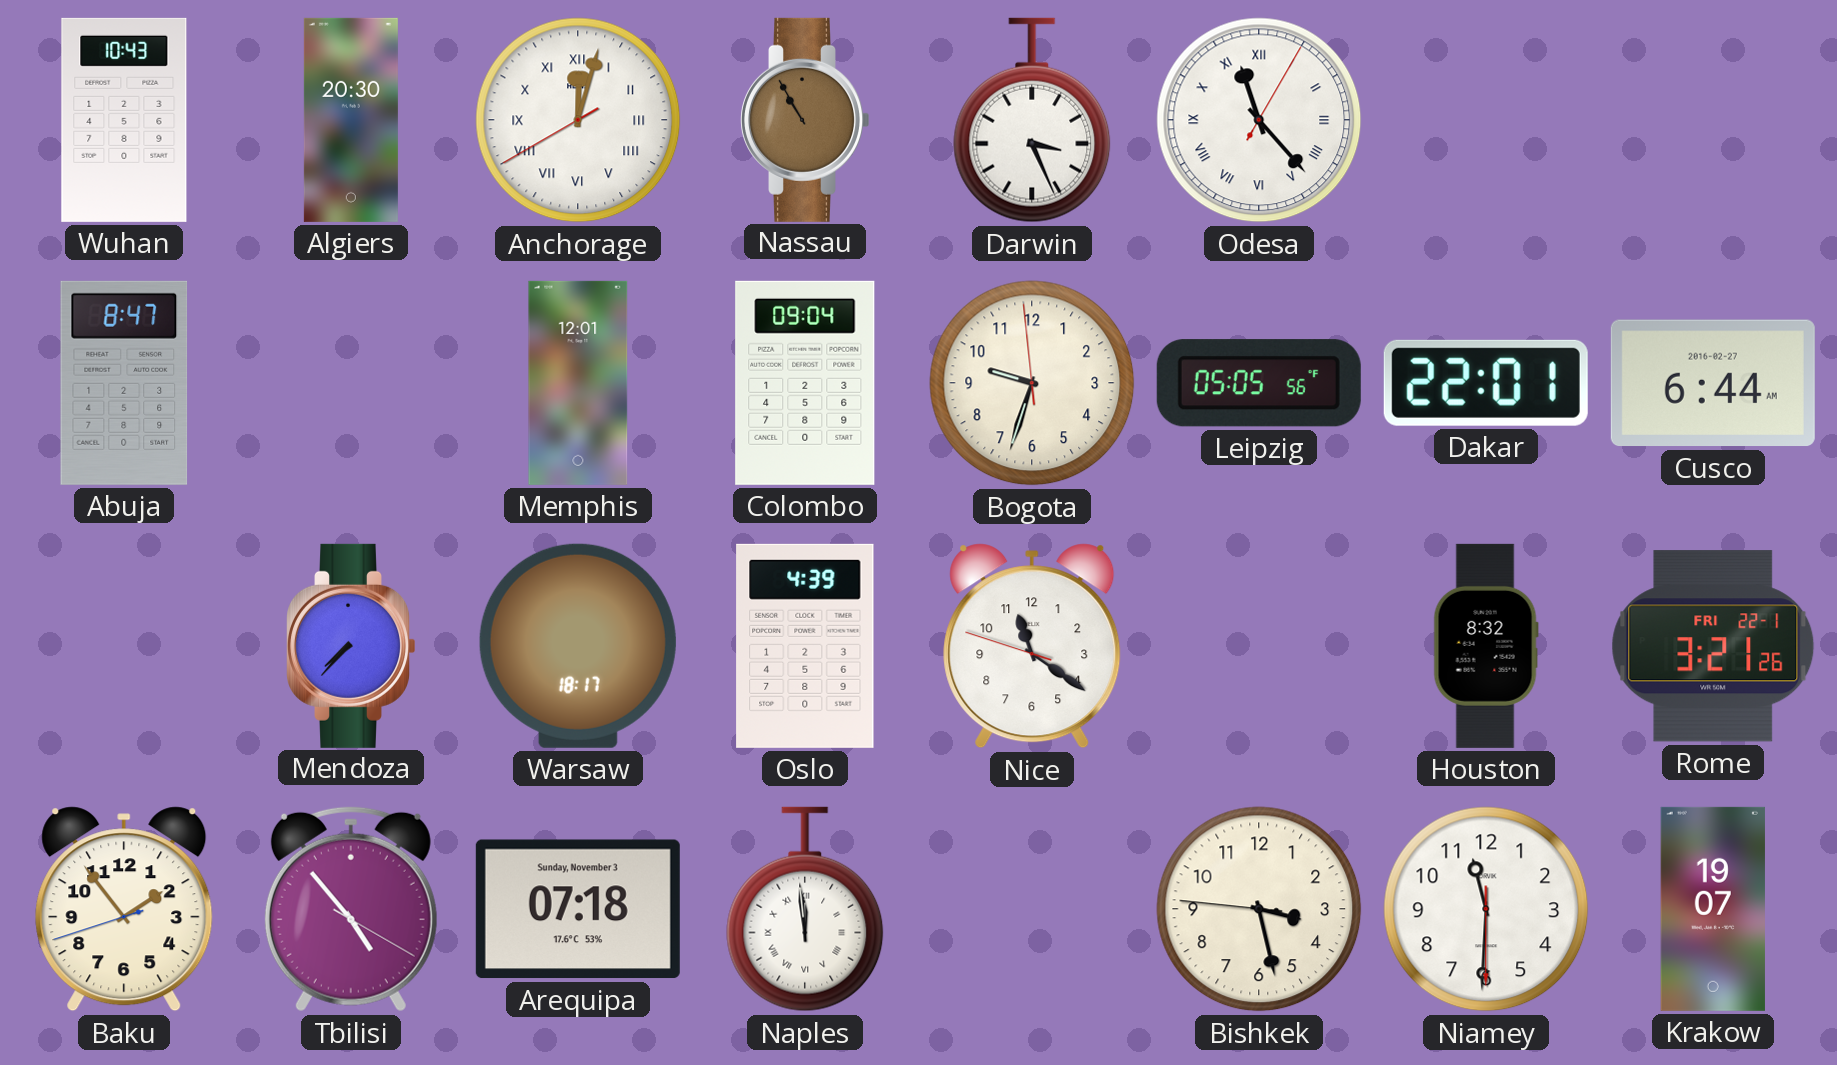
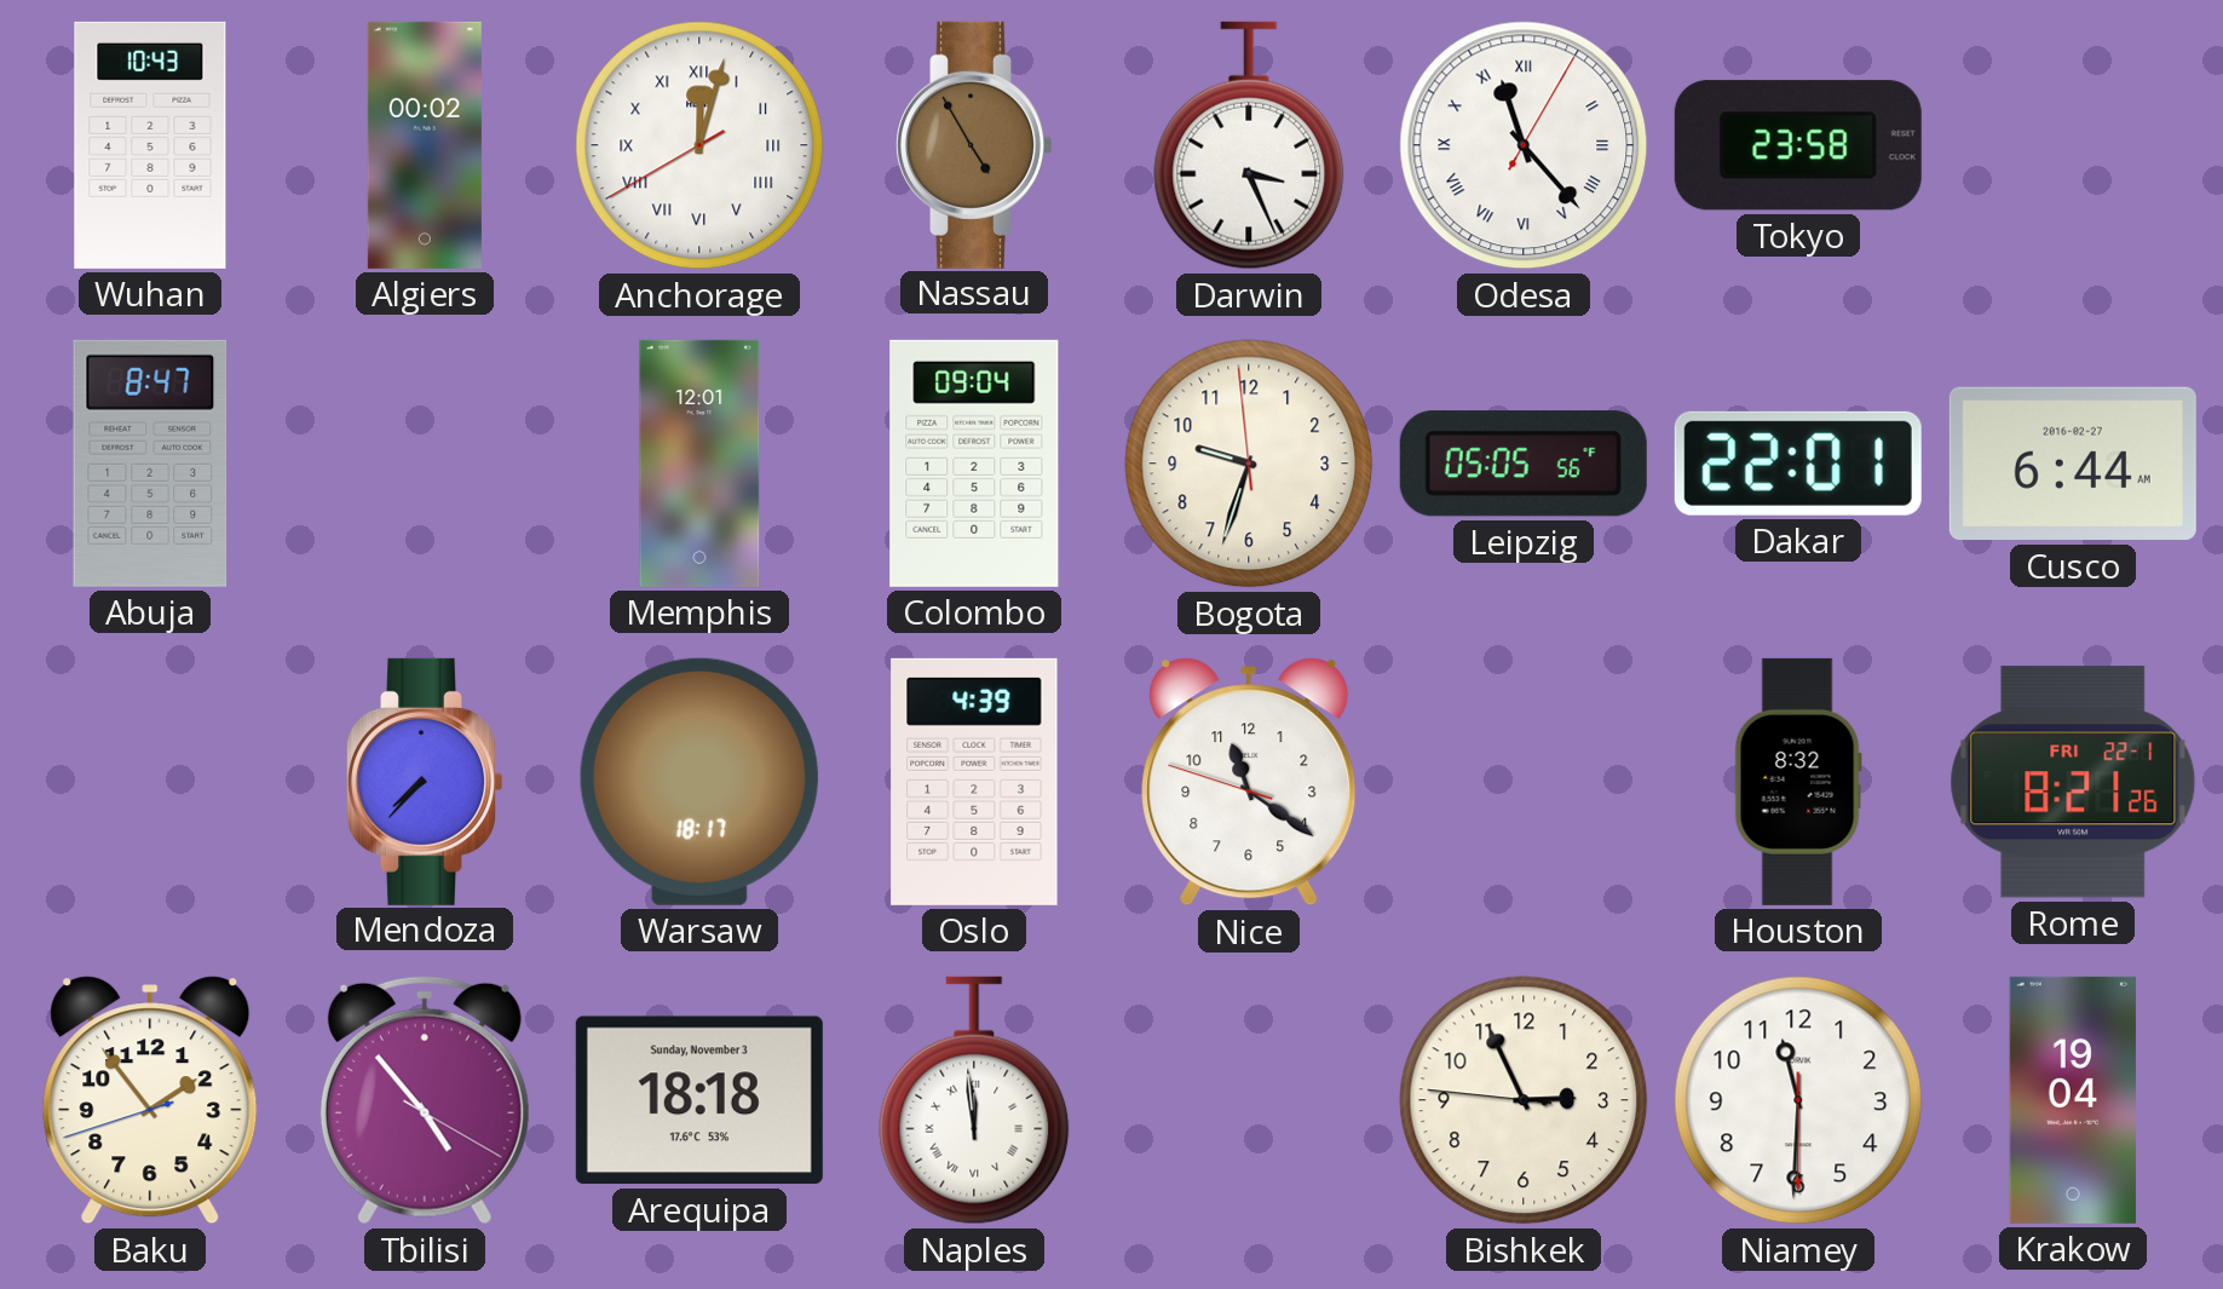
Algiers: 20:30 -> 00:02
Nassau: 10:55 -> 4:55
Tokyo: none -> 23:58
Rome: 3:21 -> 8:21
Arequipa: 07:18 -> 18:18
Bishkek: 3:27 -> 2:55
Krakow: 19:07 -> 19:04
